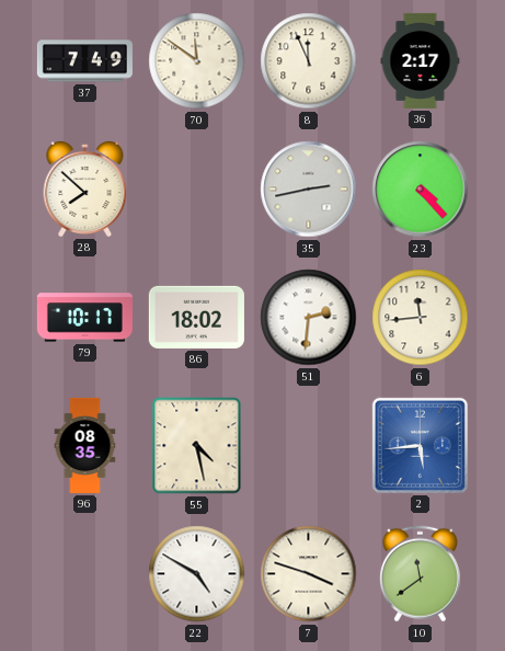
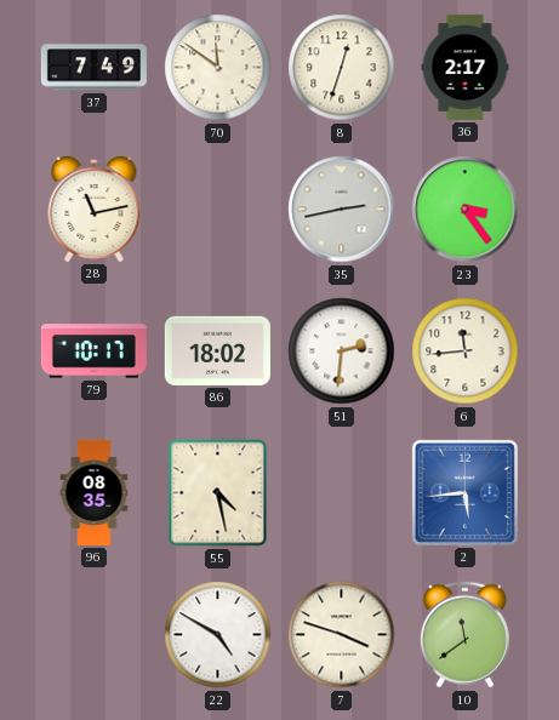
8: 11:56 -> 12:33
28: 7:52 -> 11:13
23: 4:23 -> 3:24
